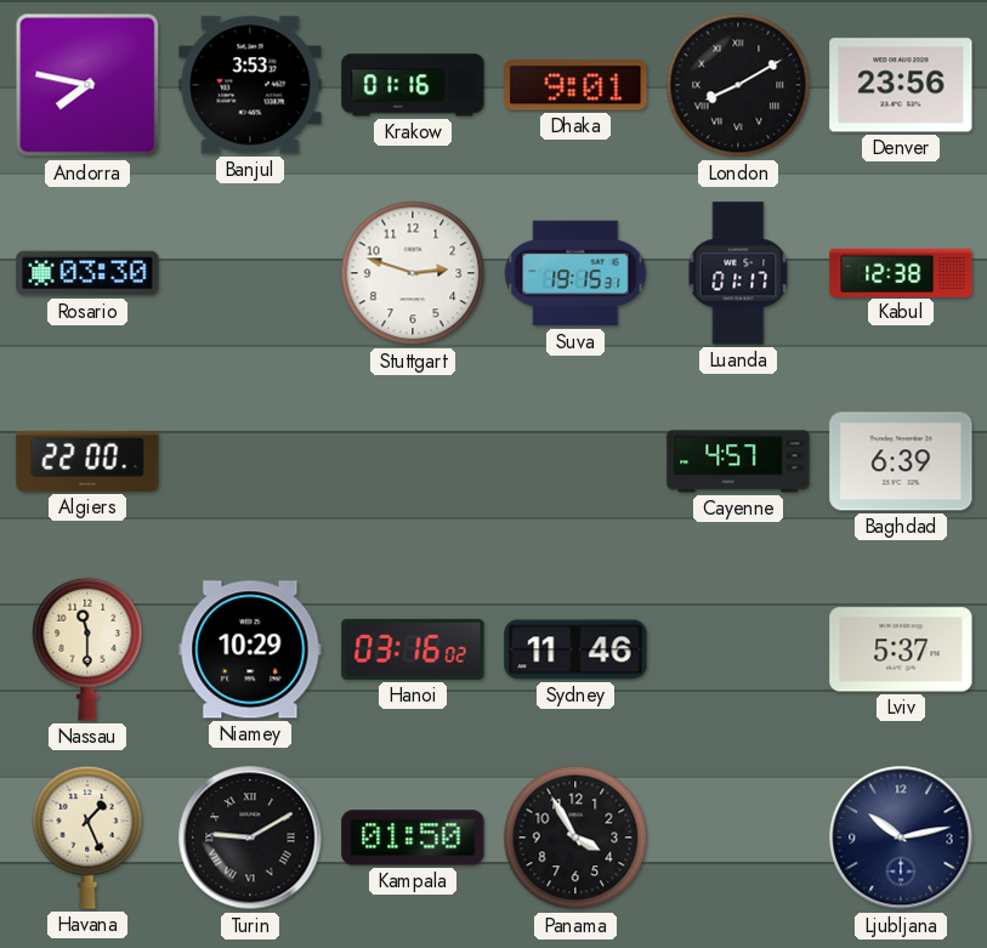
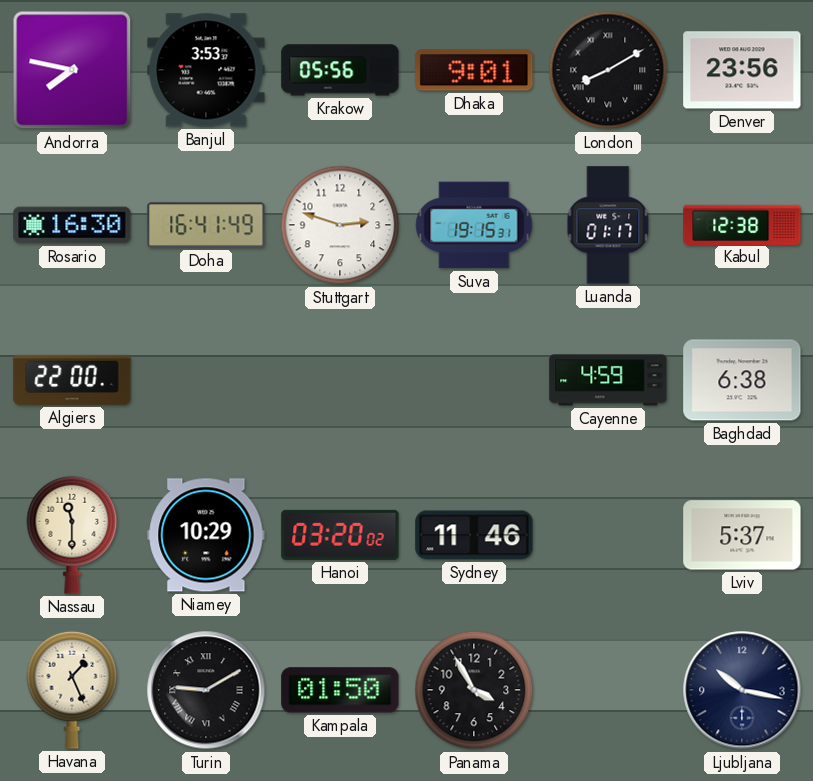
Krakow: 01:16 -> 05:56
Rosario: 03:30 -> 16:30
Doha: none -> 16:41
Cayenne: 4:57 -> 4:59
Baghdad: 6:39 -> 6:38
Hanoi: 03:16 -> 03:20
Ljubljana: 10:13 -> 10:17
